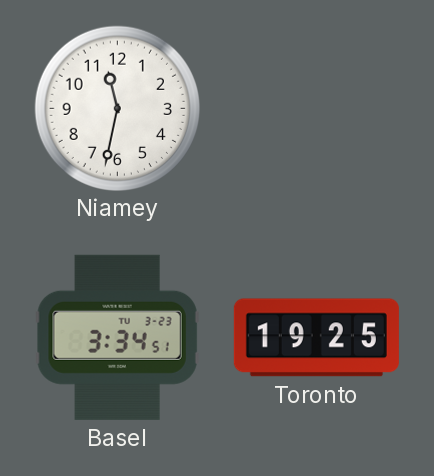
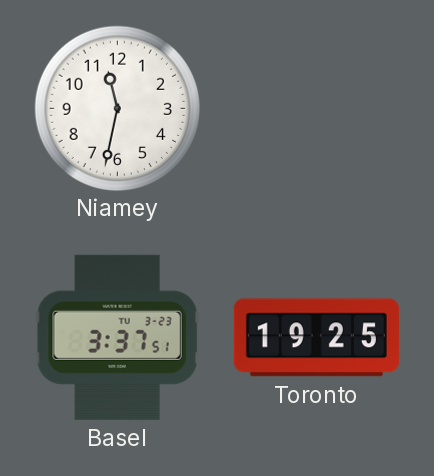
Basel: 3:34 -> 3:37
